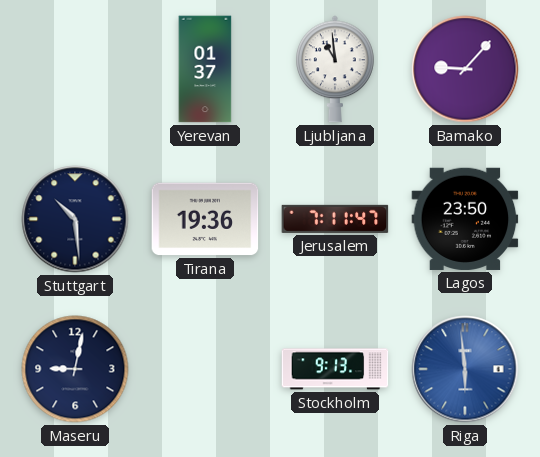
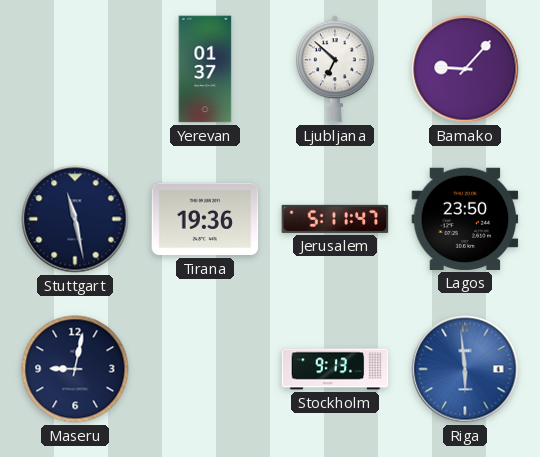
Ljubljana: 10:59 -> 6:52
Stuttgart: 10:29 -> 11:28
Jerusalem: 7:11 -> 5:11
